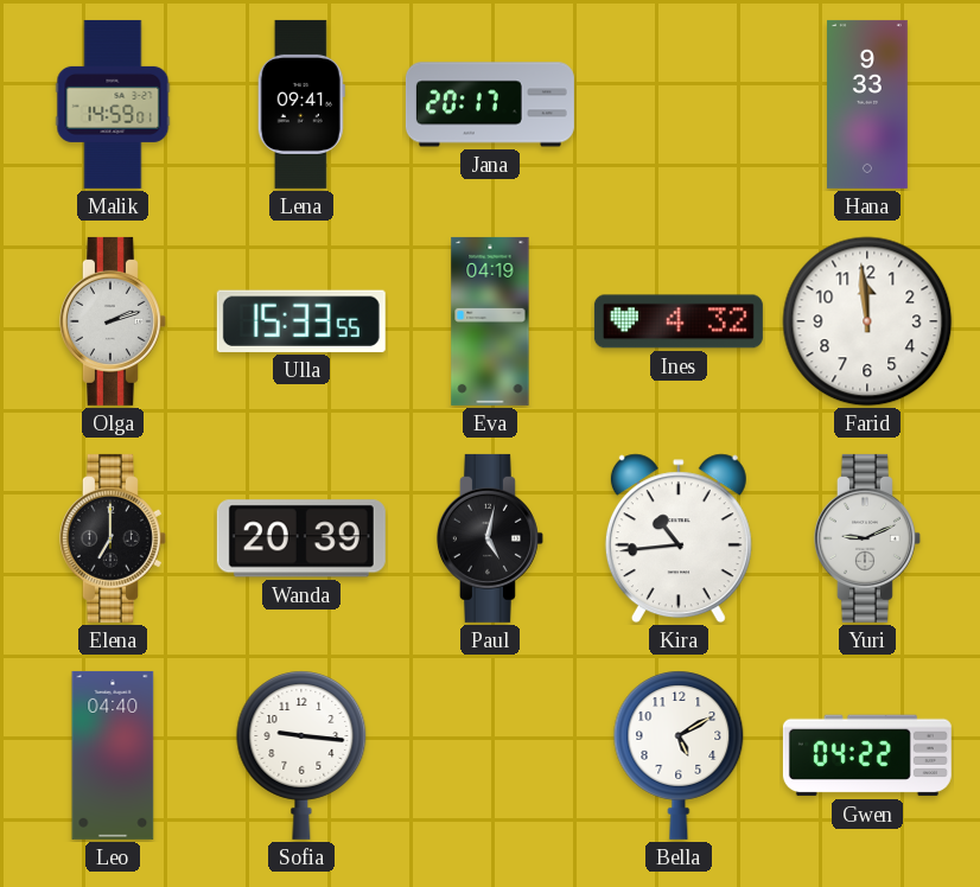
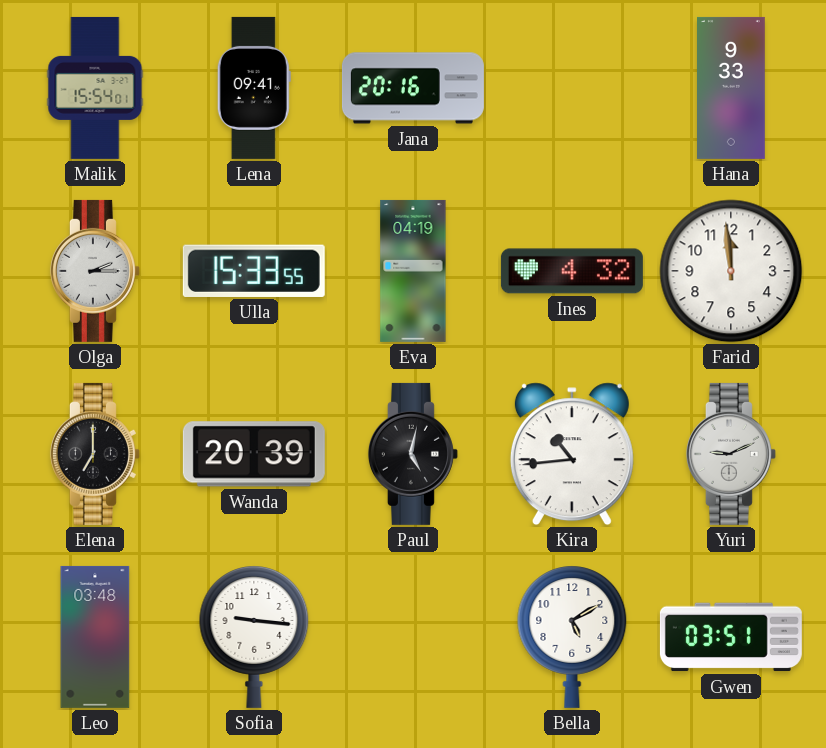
Malik: 14:59 -> 15:54
Jana: 20:17 -> 20:16
Olga: 2:12 -> 2:15
Leo: 04:40 -> 03:48
Gwen: 04:22 -> 03:51
